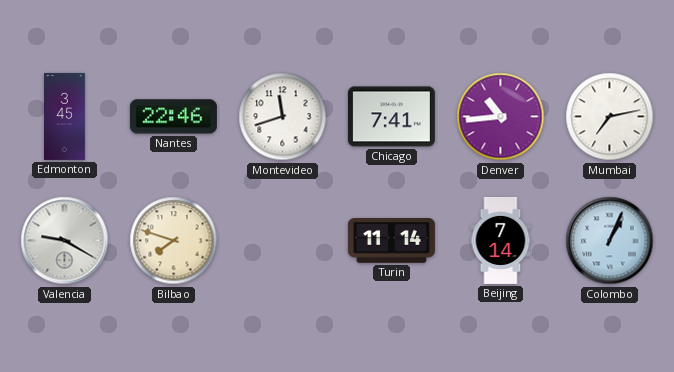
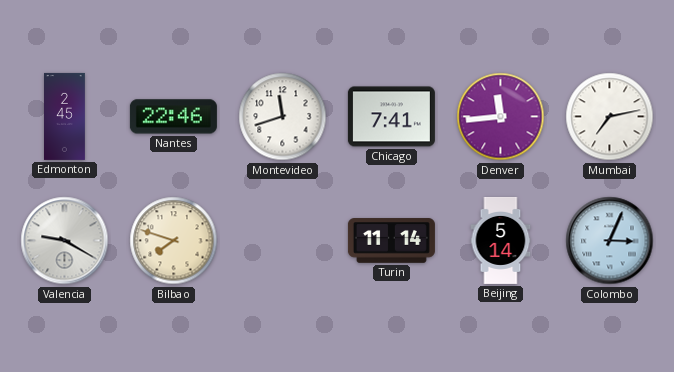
Edmonton: 3:45 -> 2:45
Denver: 10:44 -> 11:44
Beijing: 7:14 -> 5:14
Colombo: 1:04 -> 3:04
